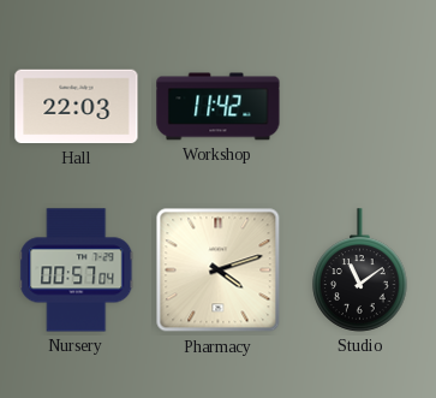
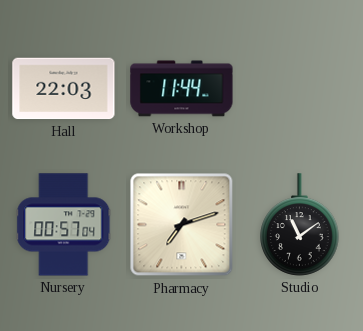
Workshop: 11:42 -> 11:44
Pharmacy: 4:12 -> 7:12
